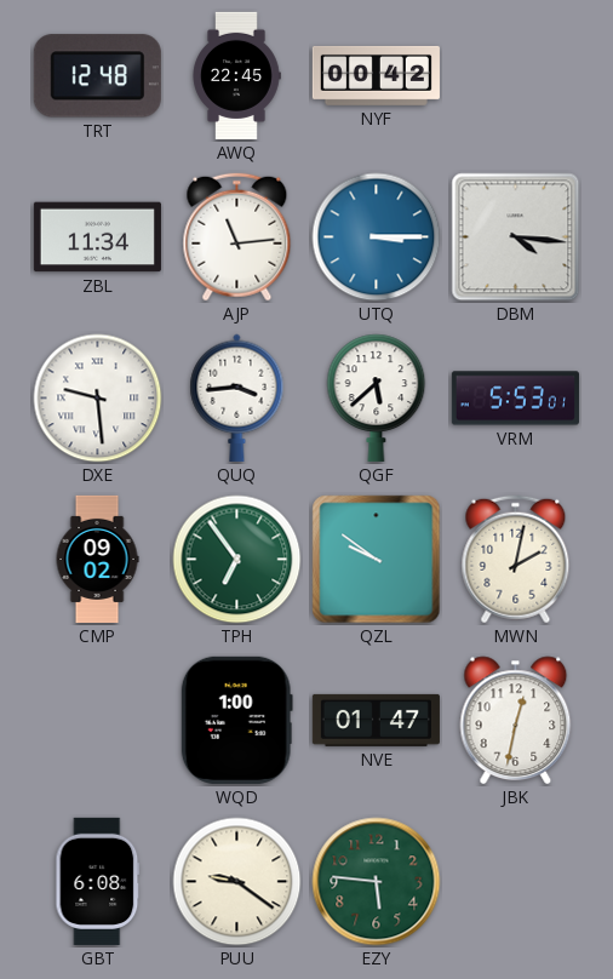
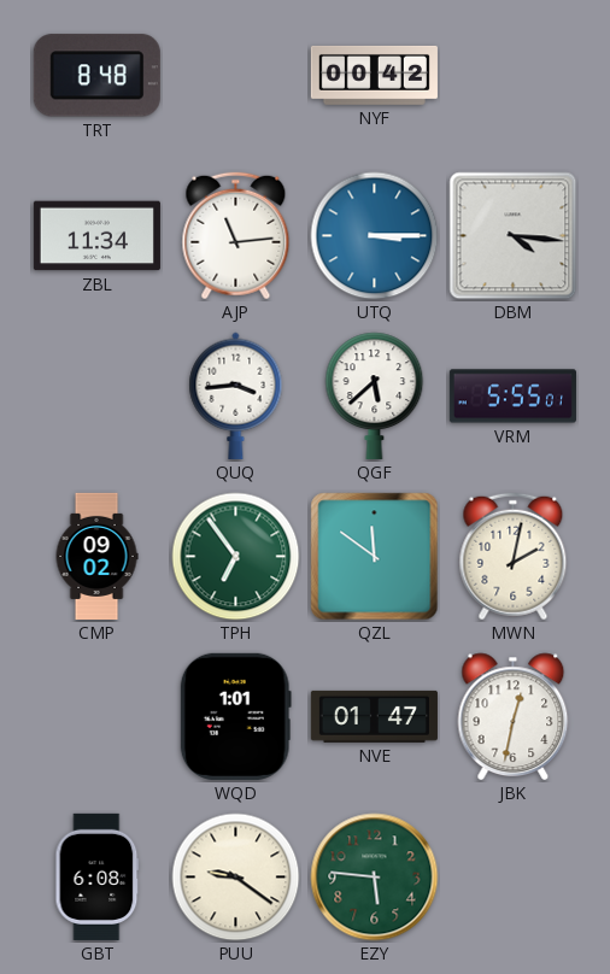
TRT: 12:48 -> 8:48
AWQ: 22:45 -> none
DXE: 9:29 -> none
VRM: 5:53 -> 5:55
QZL: 9:51 -> 11:51
WQD: 1:00 -> 1:01
